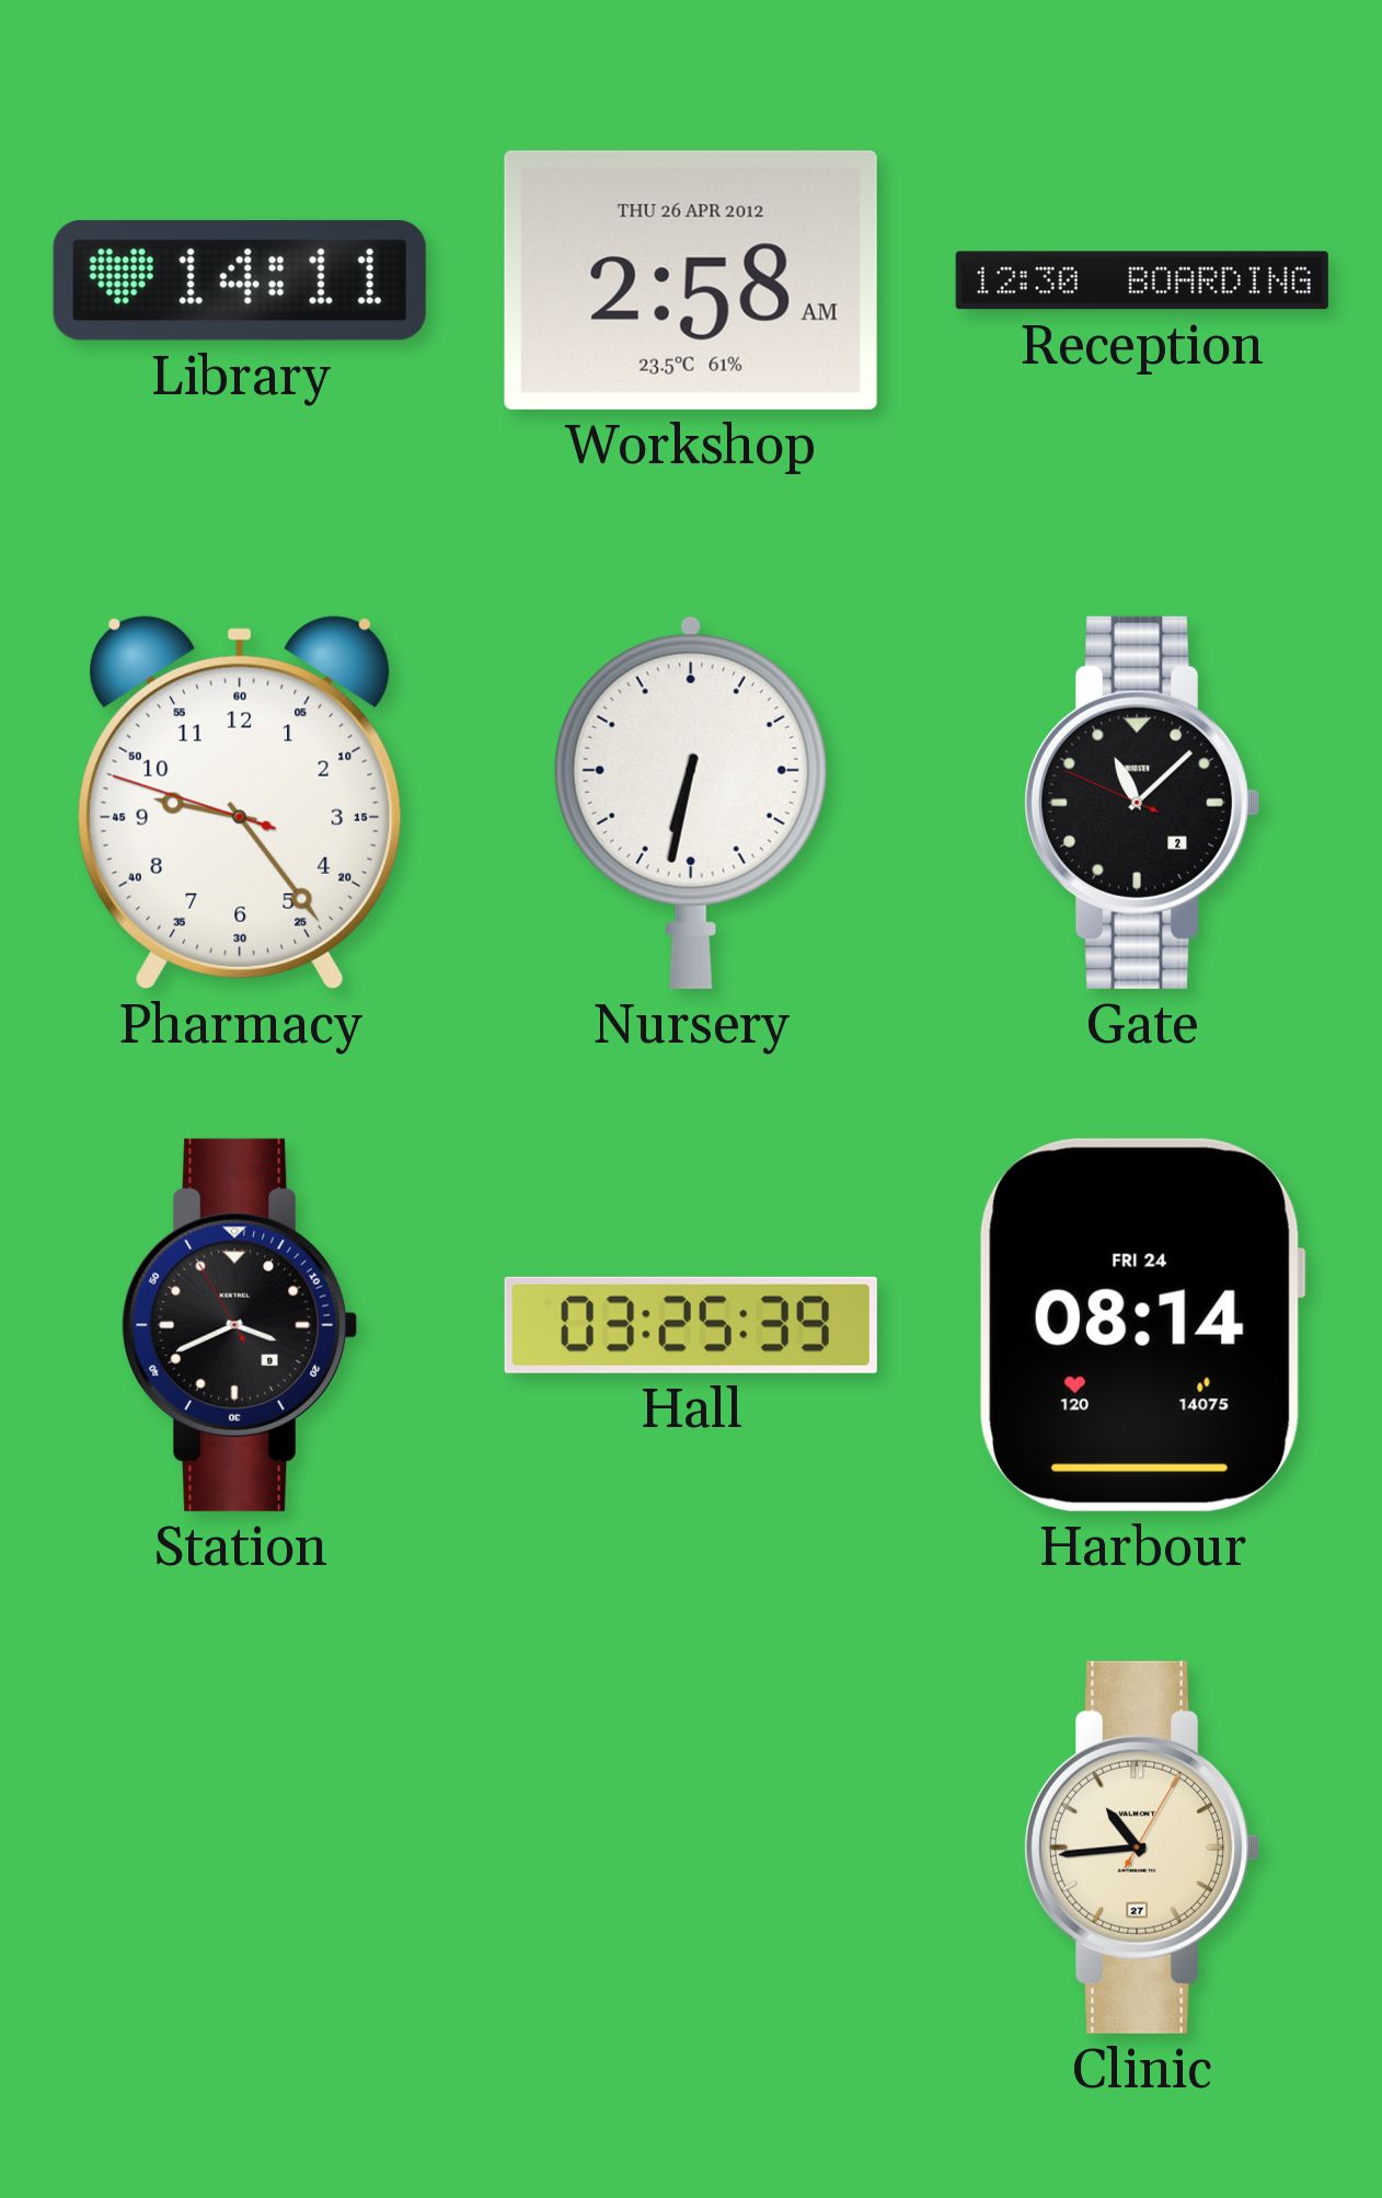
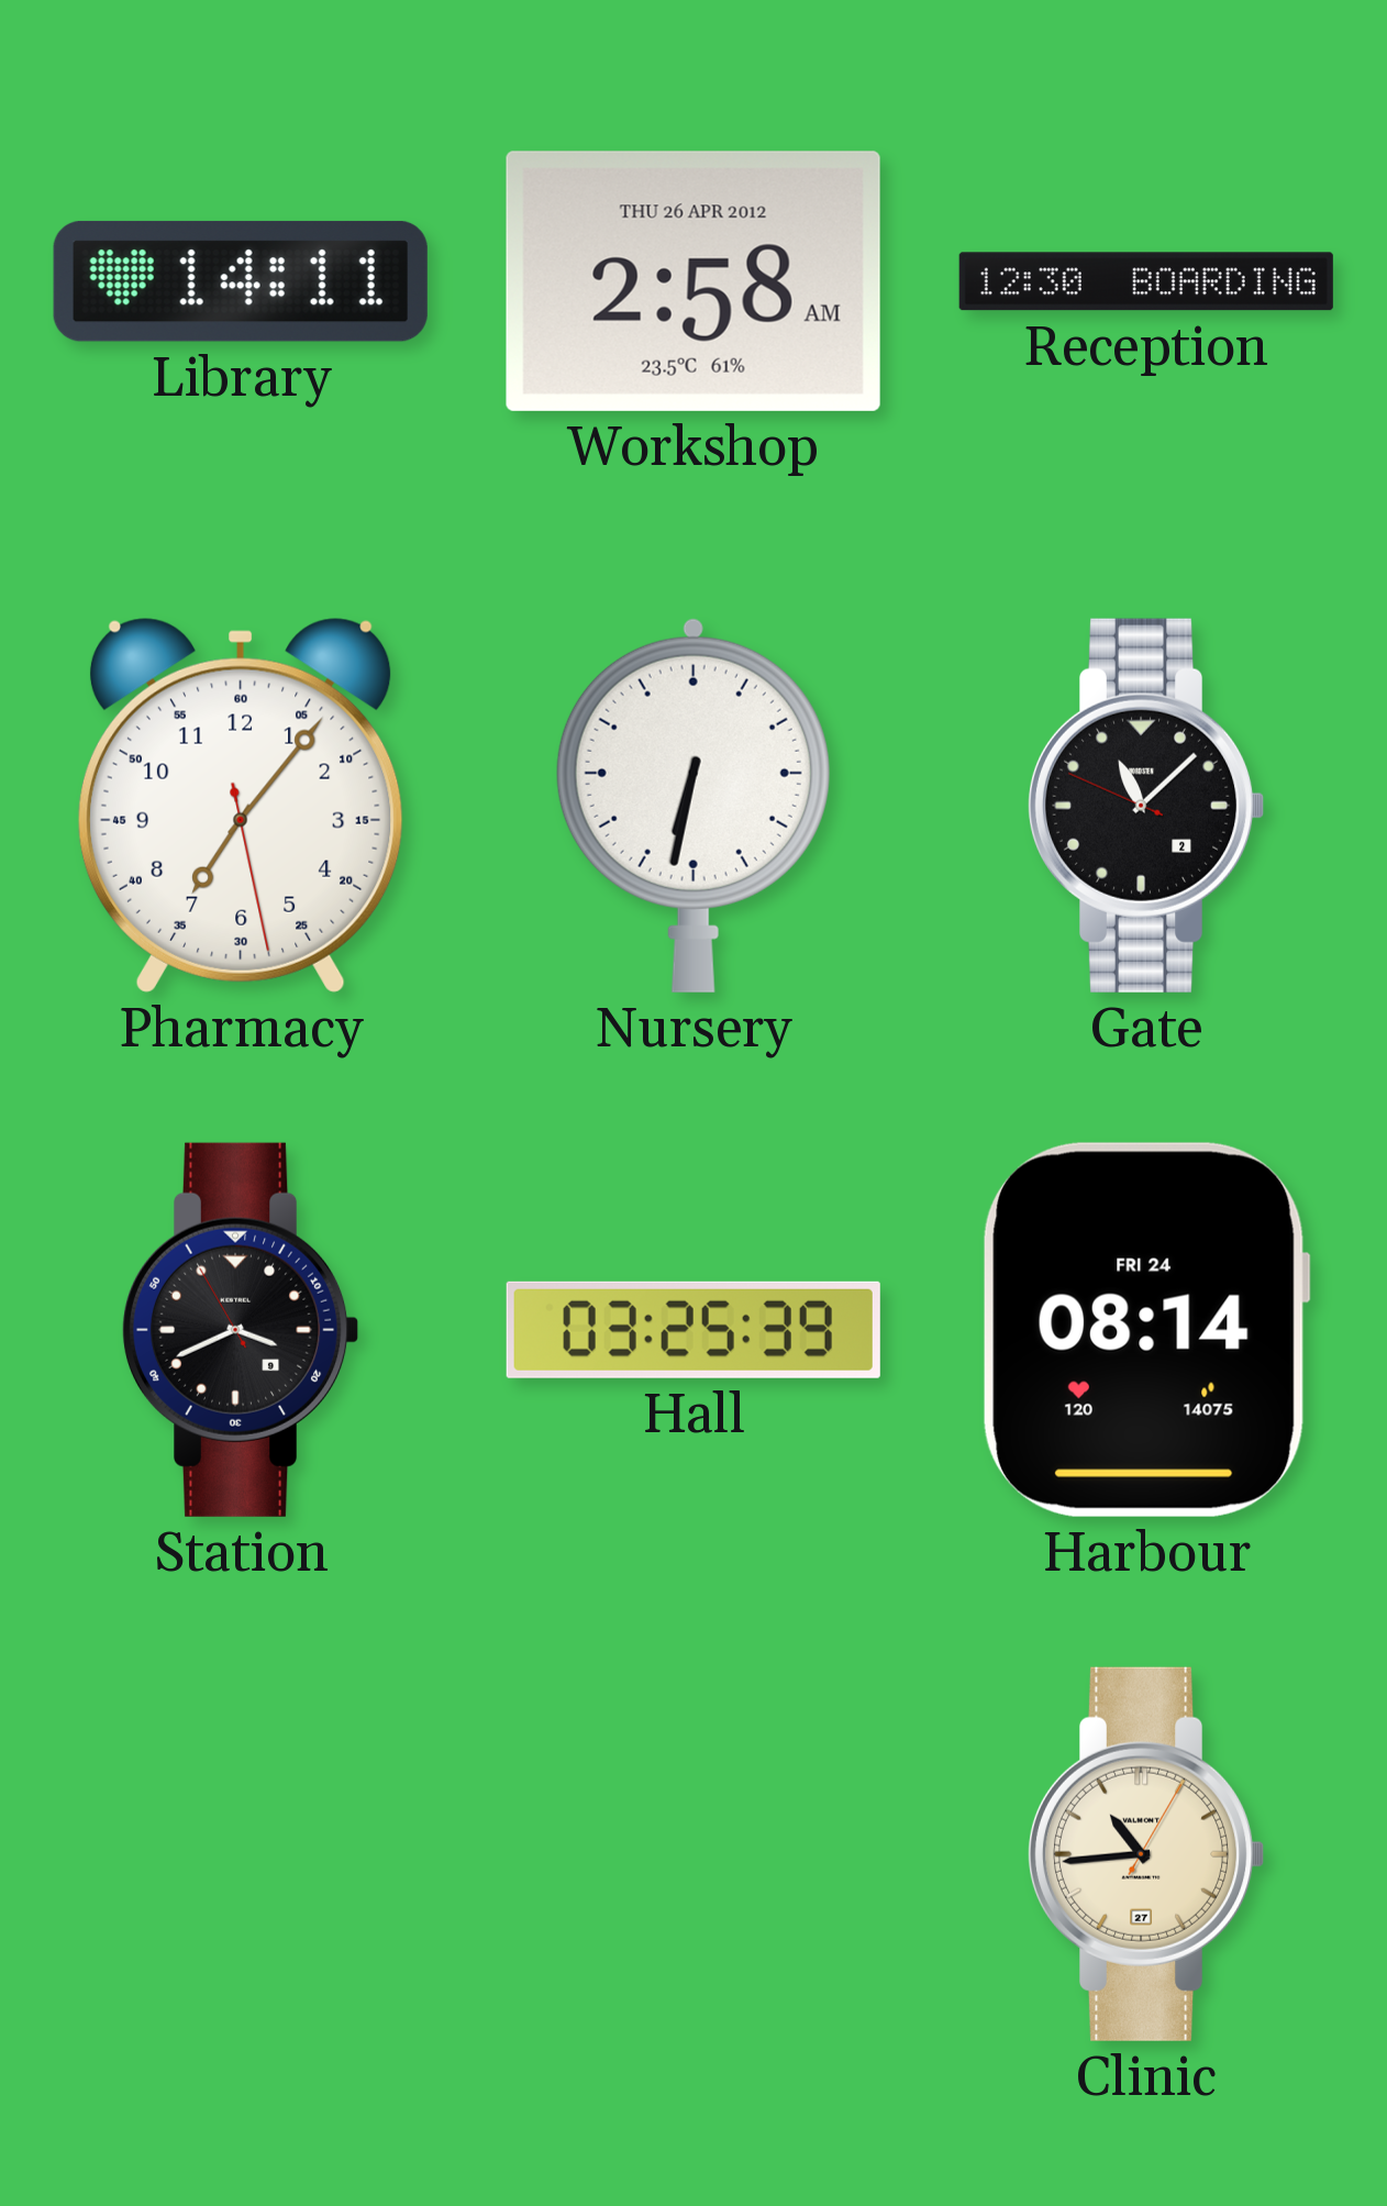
Pharmacy: 9:23 -> 7:06
